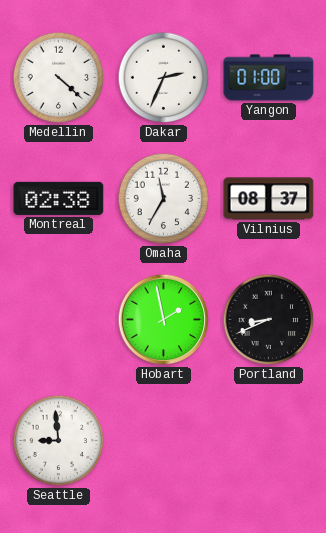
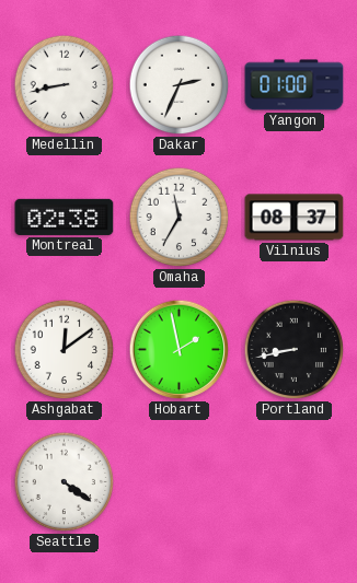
Medellin: 4:22 -> 8:43
Ashgabat: none -> 12:09
Portland: 8:41 -> 8:43
Seattle: 8:59 -> 4:21
